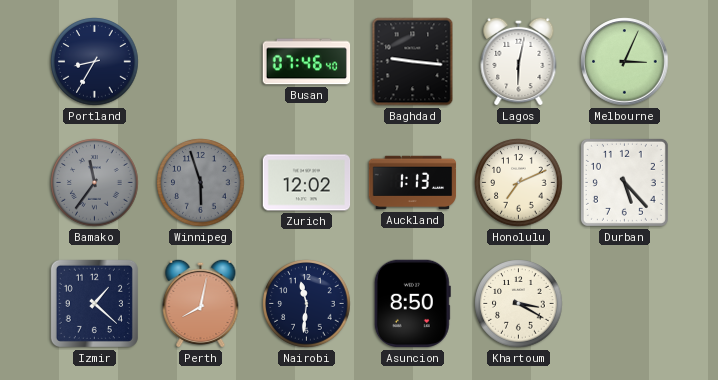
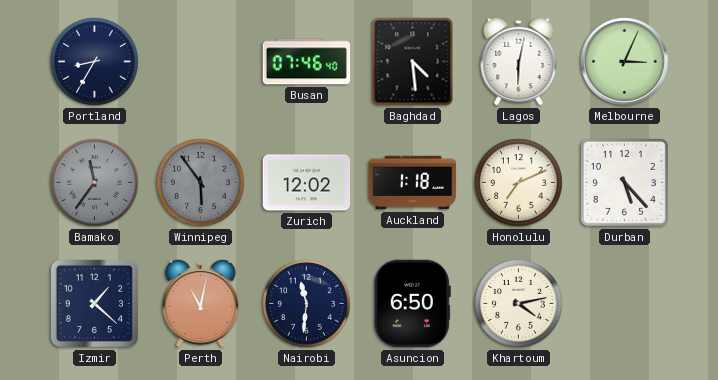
Baghdad: 9:16 -> 4:29
Winnipeg: 5:57 -> 5:54
Auckland: 1:13 -> 1:18
Perth: 8:02 -> 11:02
Asuncion: 8:50 -> 6:50
Khartoum: 3:20 -> 4:13
